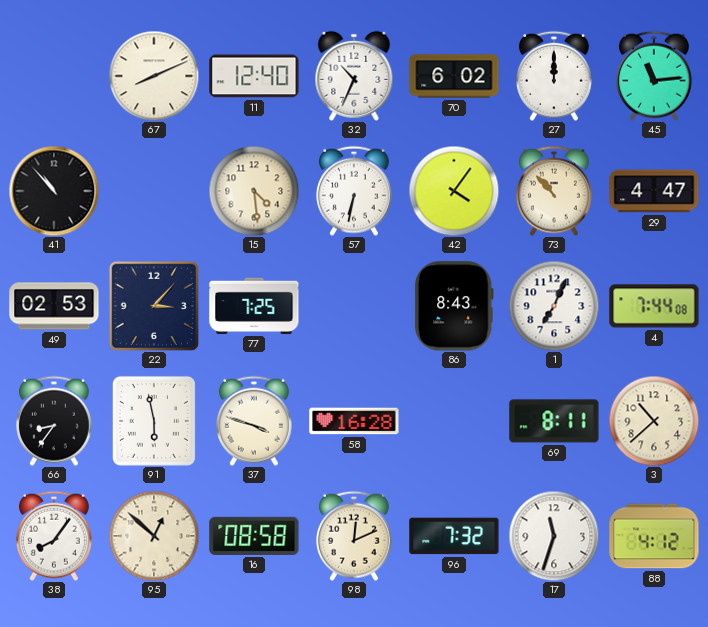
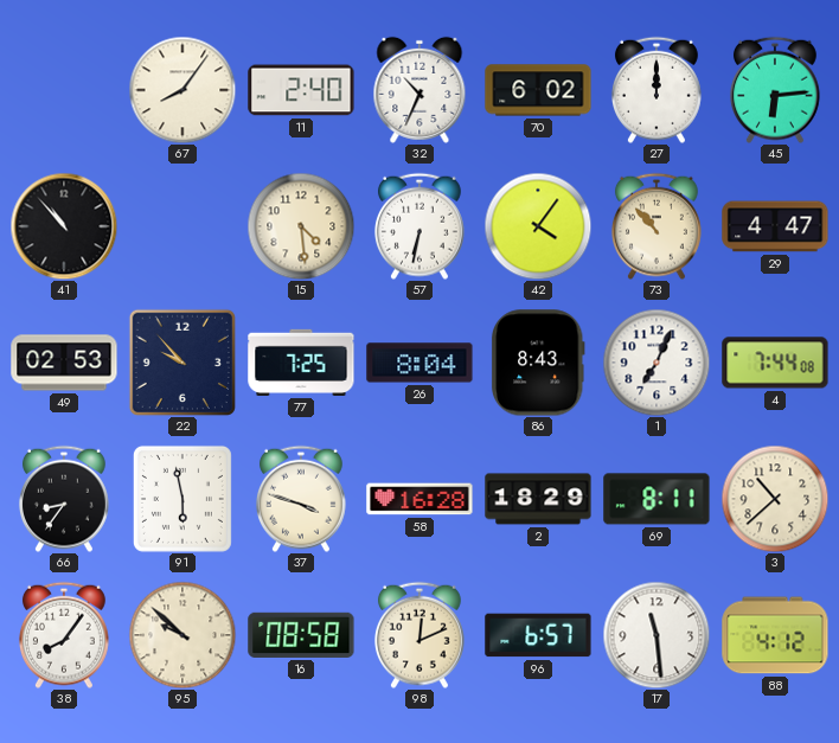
67: 8:11 -> 8:06
11: 12:40 -> 2:40
45: 11:14 -> 6:14
22: 3:07 -> 9:53
26: none -> 8:04
2: none -> 18:29
95: 12:52 -> 9:52
96: 7:32 -> 6:57
17: 11:33 -> 11:29
